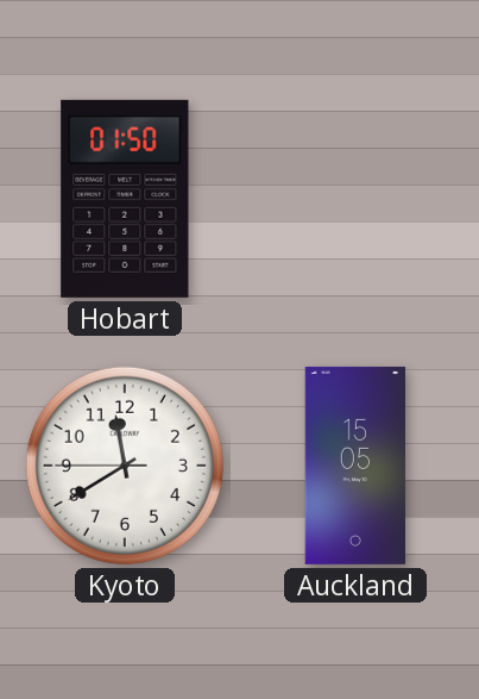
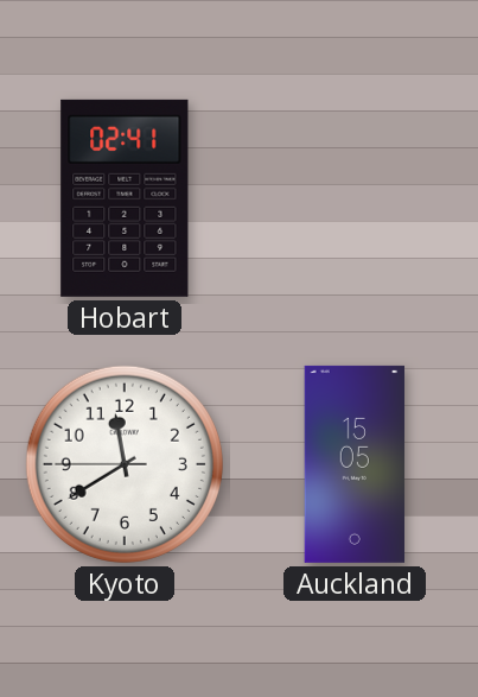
Hobart: 01:50 -> 02:41
